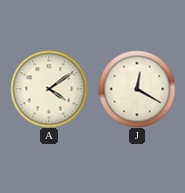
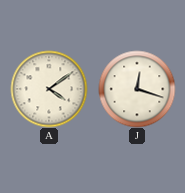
J: 12:20 -> 12:18
